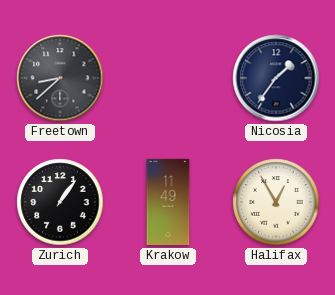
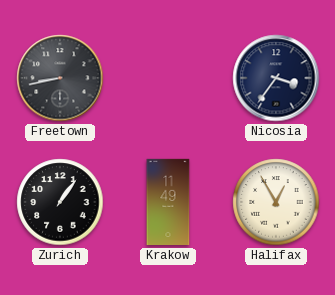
Freetown: 8:38 -> 8:43
Nicosia: 1:36 -> 3:36
